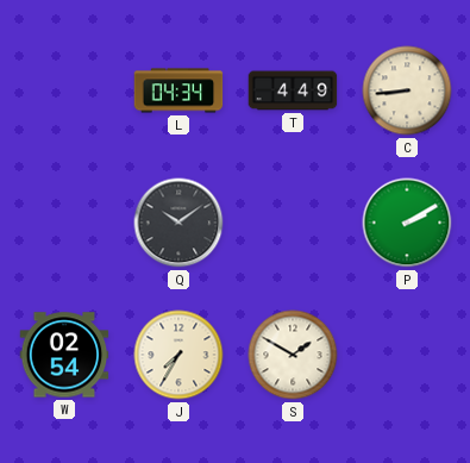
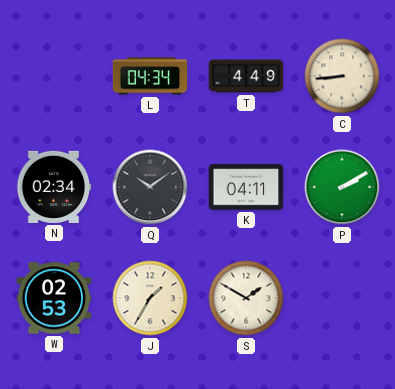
N: none -> 02:34
K: none -> 04:11
W: 02:54 -> 02:53
J: 7:35 -> 1:35
